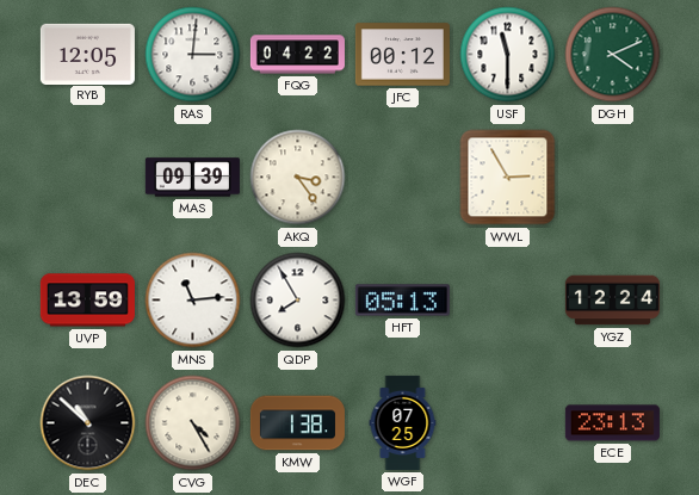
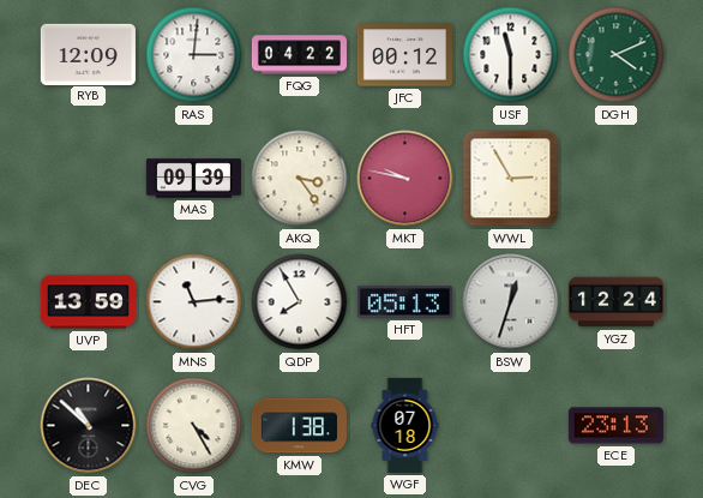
RYB: 12:05 -> 12:09
MKT: none -> 9:47
BSW: none -> 12:33
WGF: 07:25 -> 07:18
